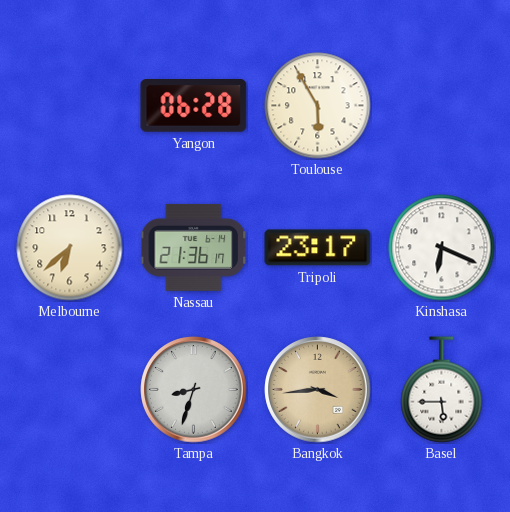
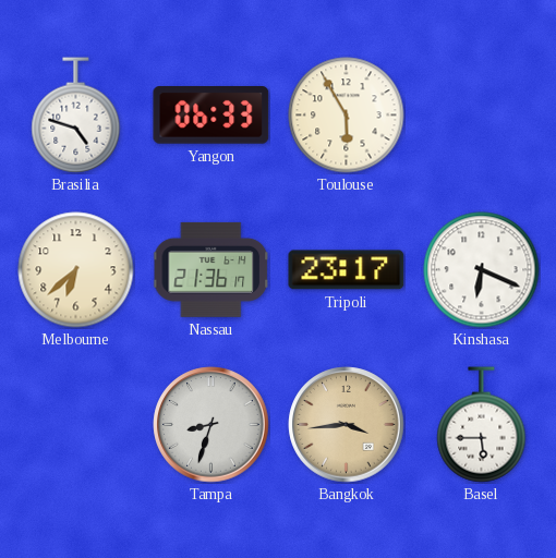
Brasilia: none -> 4:48
Yangon: 06:28 -> 06:33
